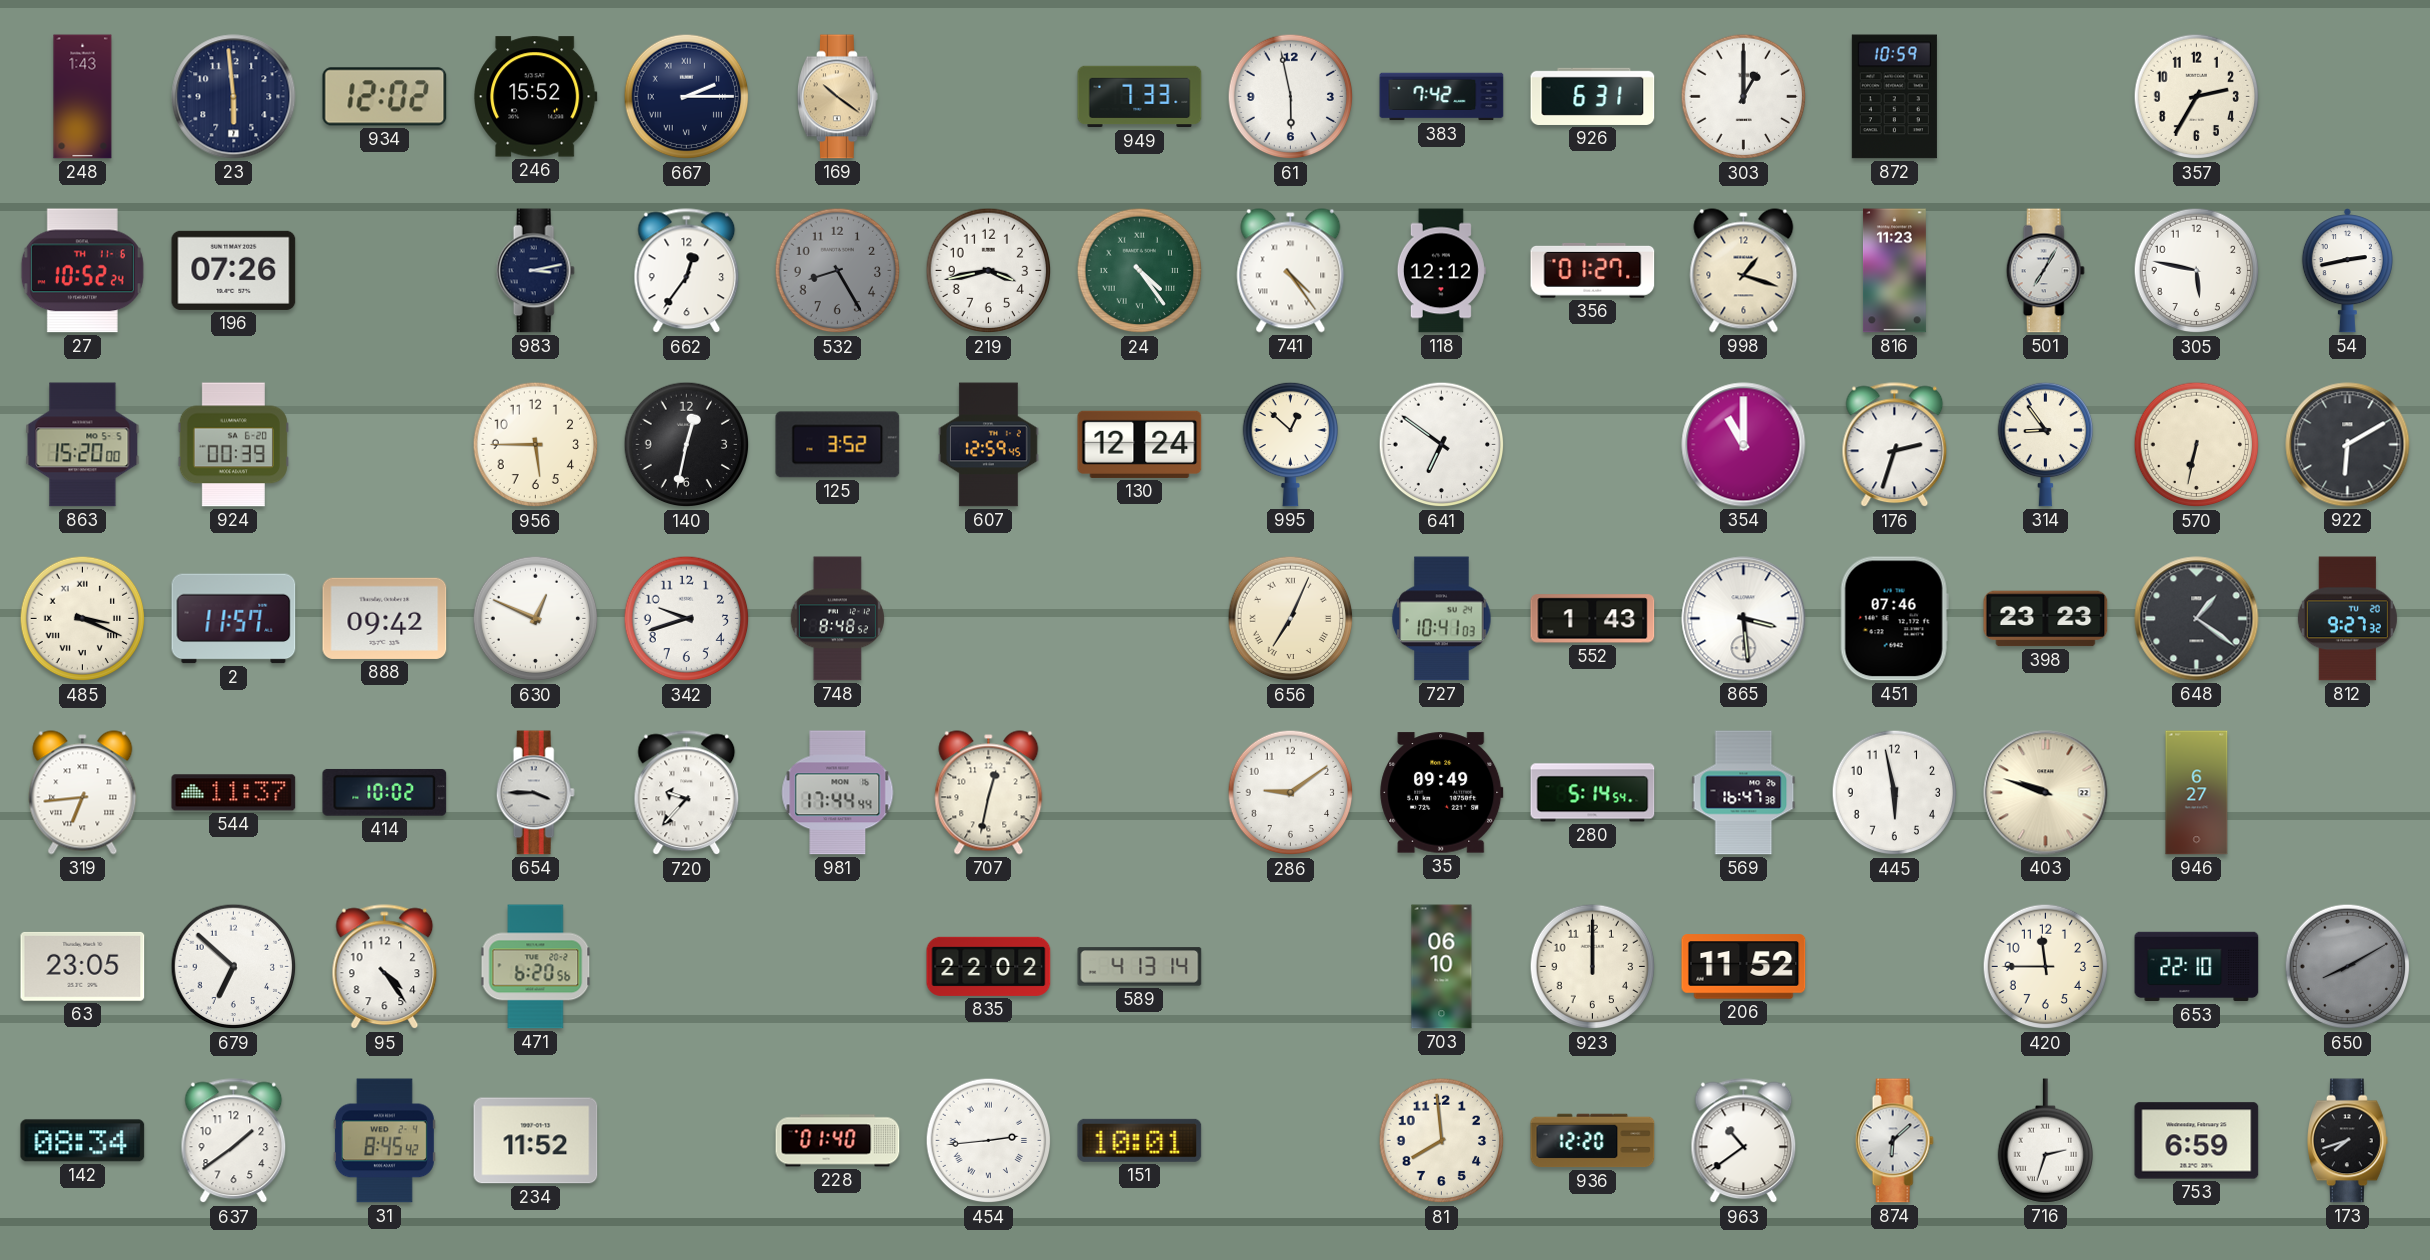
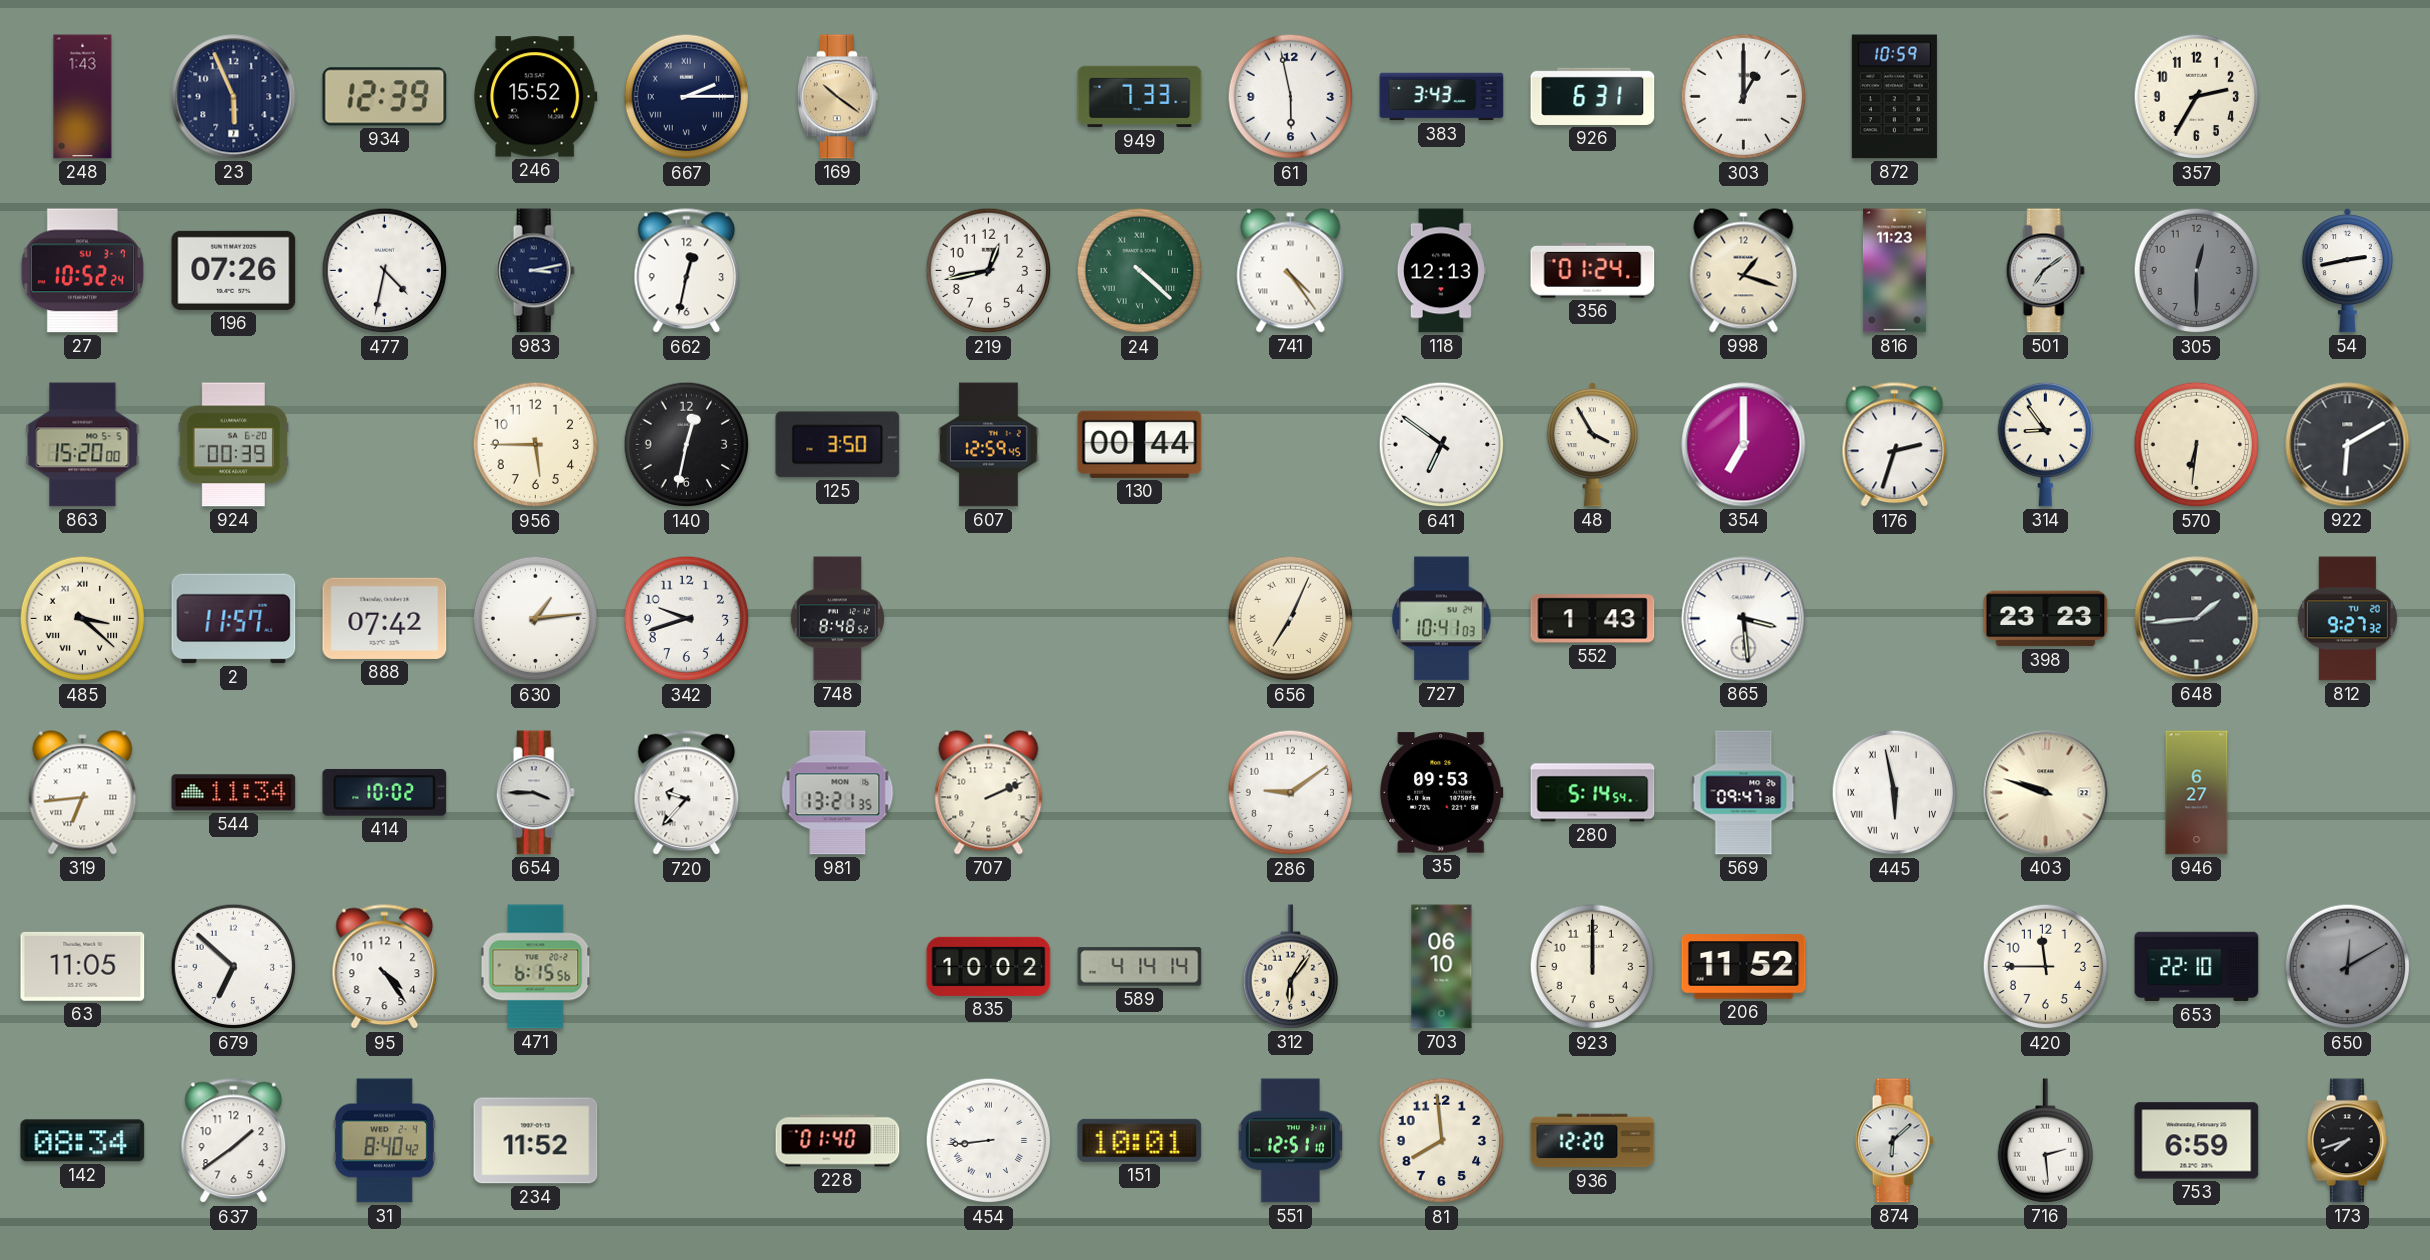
23: 5:59 -> 5:56
934: 12:02 -> 12:39
383: 7:42 -> 3:43
27 date: TH 11-6 -> SU 3-7
477: none -> 4:32
662: 12:36 -> 12:32
532: 8:25 -> none
219: 3:43 -> 12:43
24: 4:24 -> 4:22
118: 12:12 -> 12:13
356: 01:27 -> 01:24
501: 7:05 -> 7:09
305: 5:47 -> 12:30
305 dial: white -> grey
125: 3:52 -> 3:50
130: 12:24 -> 00:44
995: 12:52 -> none
48: none -> 3:55
354: 11:00 -> 7:00
570: 6:32 -> 6:31
485: 3:19 -> 3:22
888: 09:42 -> 07:42
630: 12:49 -> 1:14
451: 07:46 -> none
648: 1:21 -> 1:44
544: 11:37 -> 11:34
981: 17:44 -> 13:21
707: 12:32 -> 2:11
35: 09:49 -> 09:53
569: 16:47 -> 09:47
445 numerals: Arabic -> Roman
63: 23:05 -> 11:05
471: 6:20 -> 6:15
835: 22:02 -> 10:02
589: 4:13 -> 4:14
312: none -> 6:06
650: 8:10 -> 12:10
31: 8:45 -> 8:40
454: 2:44 -> 8:44
551: none -> 12:51
963: 10:39 -> none
716: 2:33 -> 2:29
